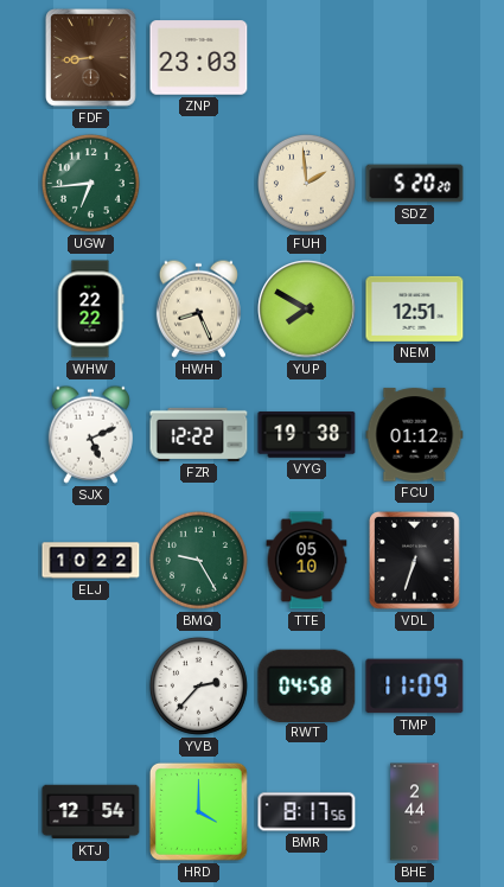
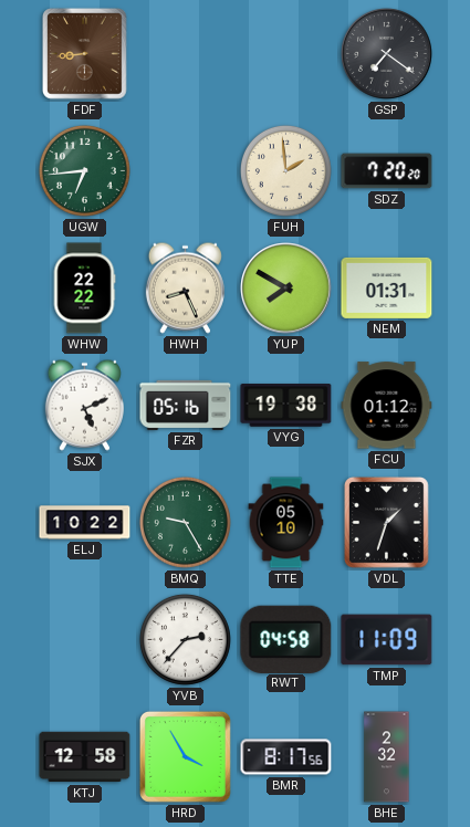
ZNP: 23:03 -> none
GSP: none -> 7:21
SDZ: 5:20 -> 7:20
NEM: 12:51 -> 01:31
FZR: 12:22 -> 05:16
VDL: 6:33 -> 1:33
KTJ: 12:54 -> 12:58
HRD: 4:00 -> 3:55
BHE: 2:44 -> 2:32
